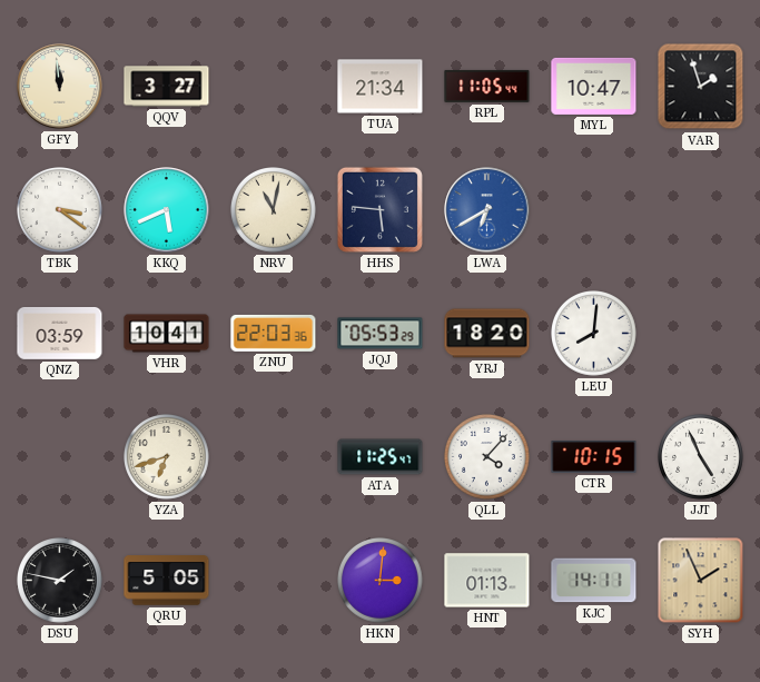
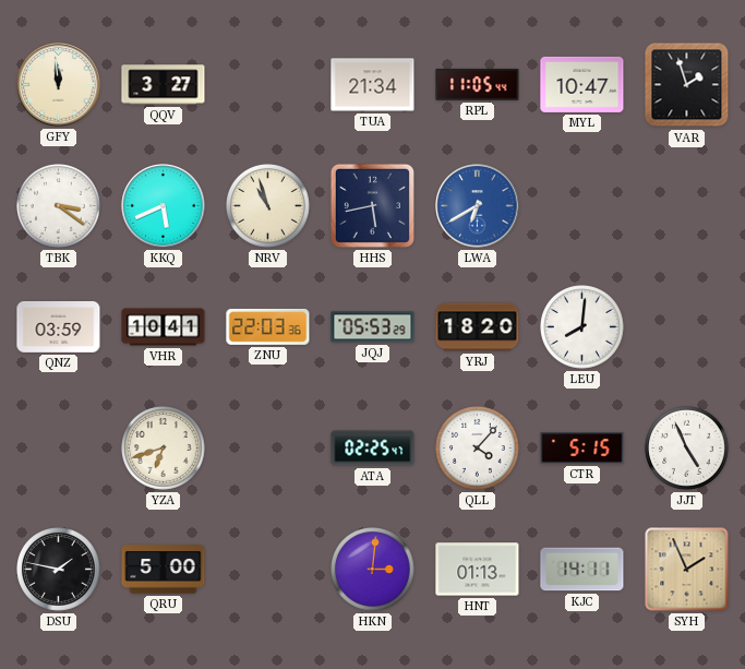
NRV: 11:02 -> 10:57
HHS: 5:46 -> 5:43
ATA: 11:25 -> 02:25
CTR: 10:15 -> 5:15
QRU: 5:05 -> 5:00
